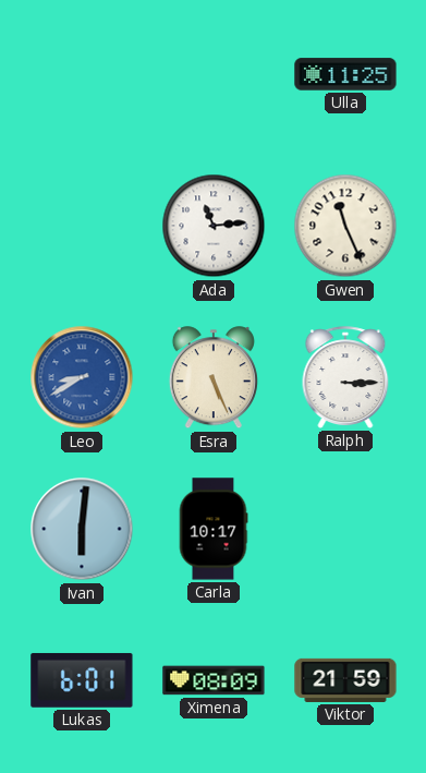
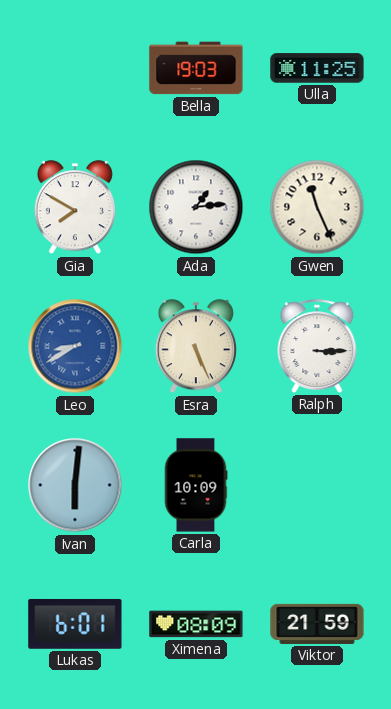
Bella: none -> 19:03
Gia: none -> 7:50
Ada: 11:14 -> 1:14
Carla: 10:17 -> 10:09
